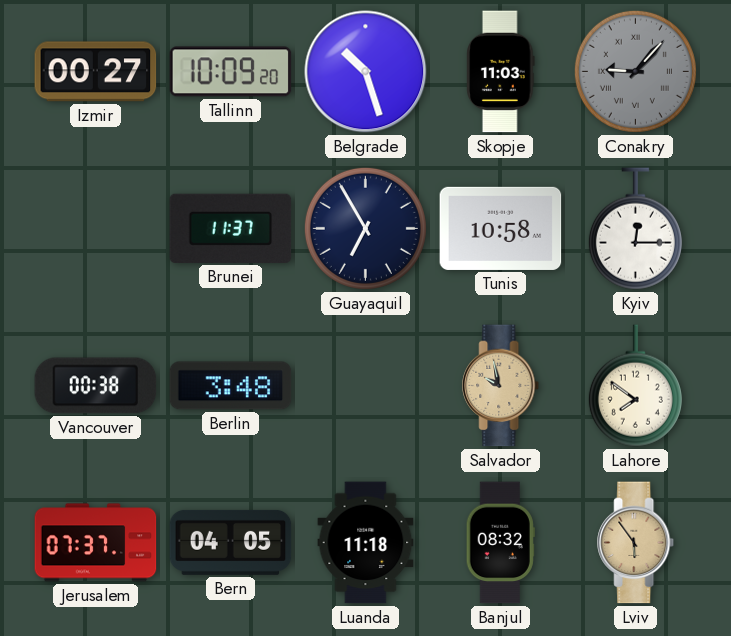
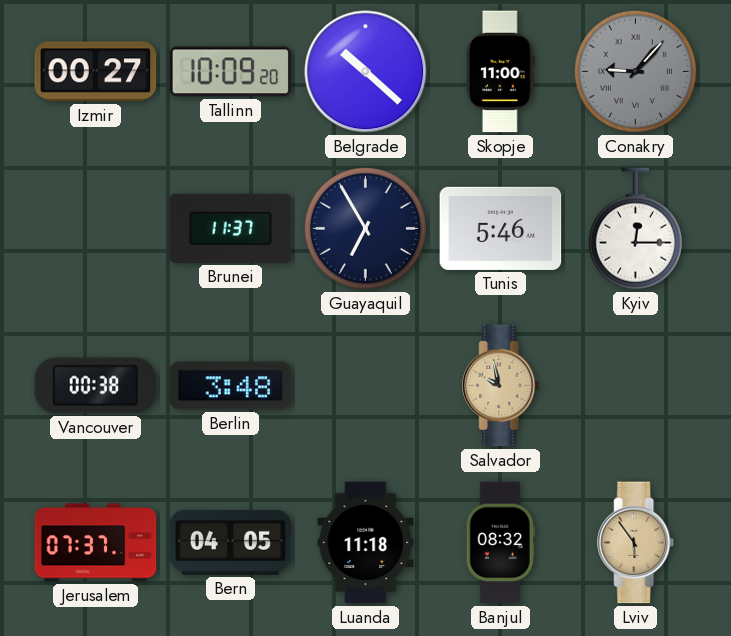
Belgrade: 10:27 -> 10:22
Skopje: 11:03 -> 11:00
Tunis: 10:58 -> 5:46
Lahore: 7:51 -> none
